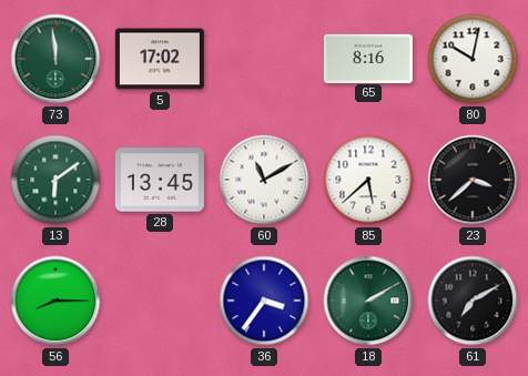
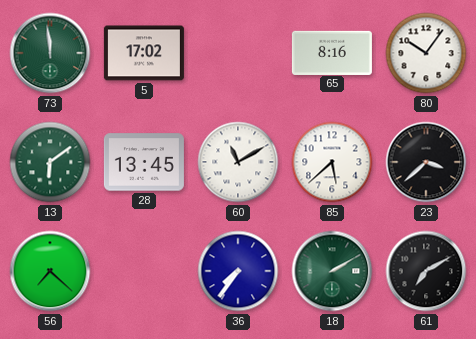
80: 10:02 -> 10:06
56: 8:15 -> 7:22
36: 3:36 -> 7:36
